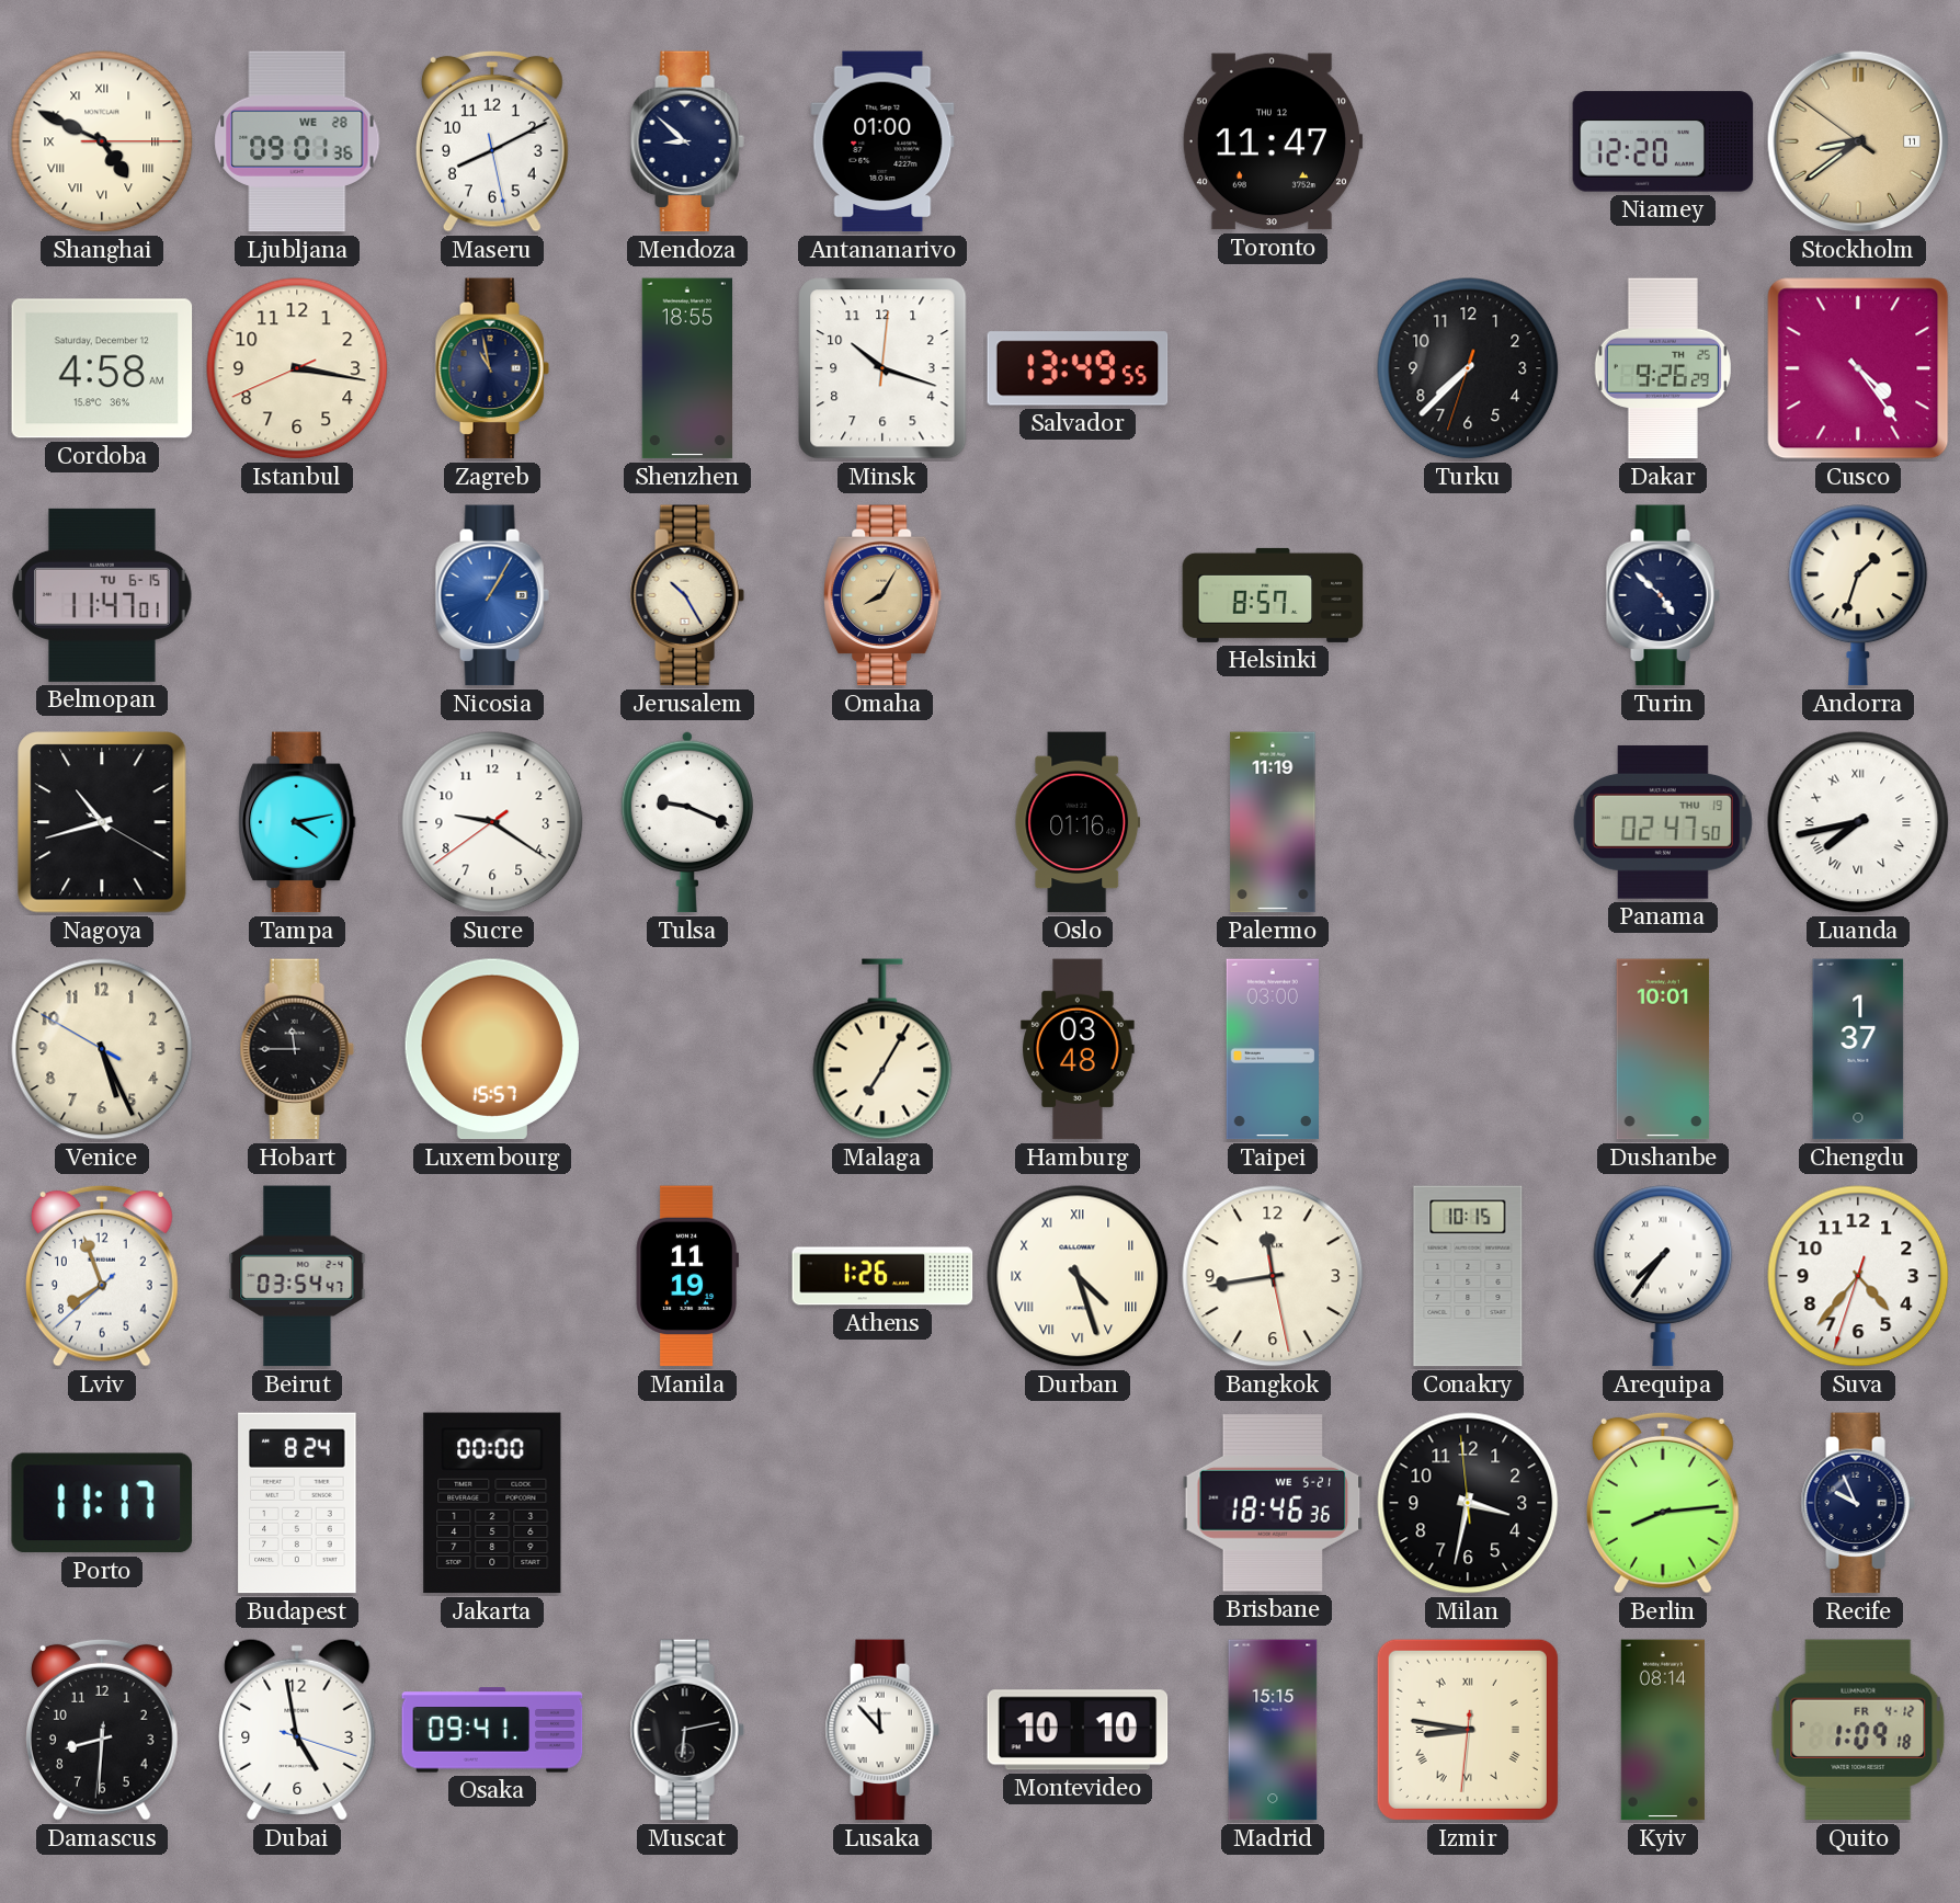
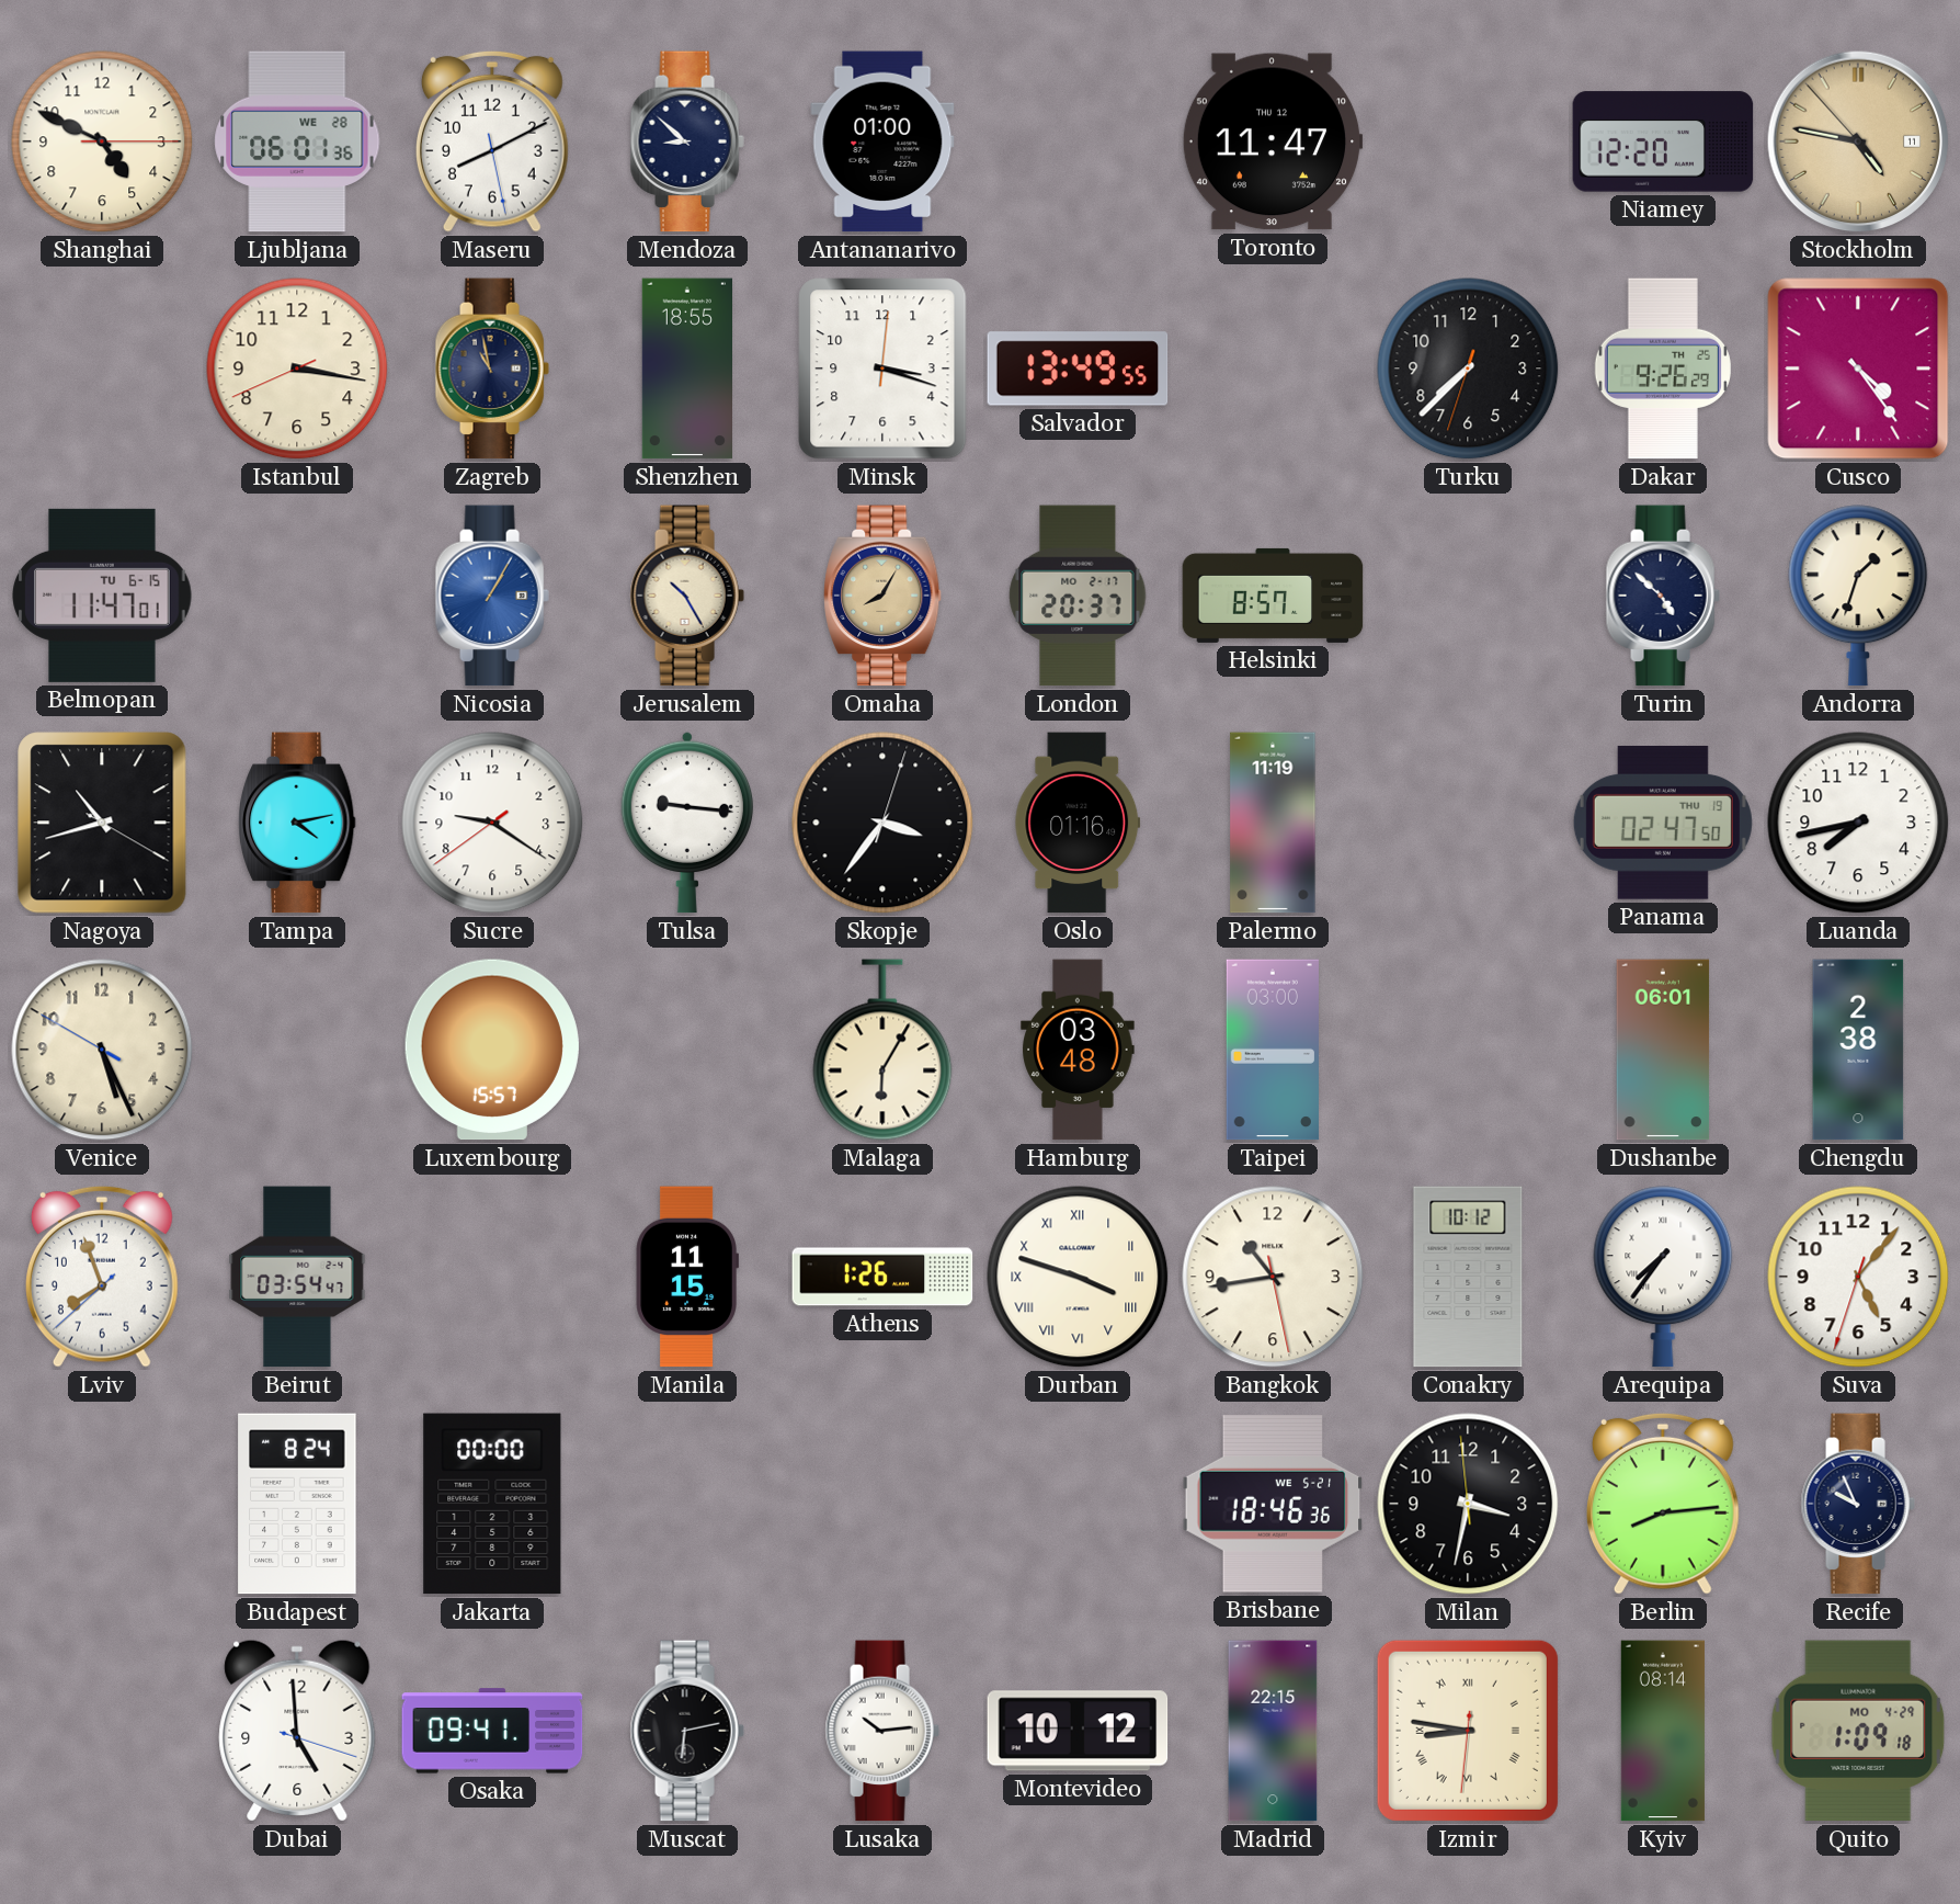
Shanghai numerals: Roman -> Arabic
Ljubljana: 09:01 -> 06:01
Stockholm: 8:38 -> 4:46
Cordoba: 4:58 -> none
Minsk: 10:18 -> 3:18
London: none -> 20:37
Tulsa: 9:19 -> 9:16
Skopje: none -> 3:36
Luanda numerals: Roman -> Arabic
Hobart: 11:45 -> none
Malaga: 7:05 -> 6:05
Dushanbe: 10:01 -> 06:01
Chengdu: 1:37 -> 2:38
Manila: 11:19 -> 11:15
Durban: 4:27 -> 3:48
Bangkok: 11:43 -> 10:43
Conakry: 10:15 -> 10:12
Suva: 4:36 -> 5:06
Porto: 11:17 -> none
Damascus: 8:30 -> none
Dubai: 4:58 -> 4:59
Lusaka: 11:53 -> 10:14
Montevideo: 10:10 -> 10:12
Madrid: 15:15 -> 22:15
Quito date: FR 4-12 -> MO 4-29
